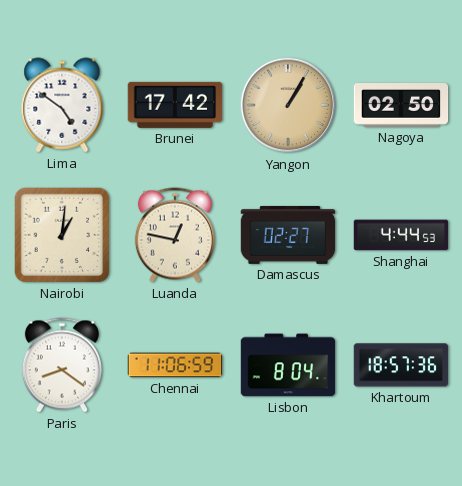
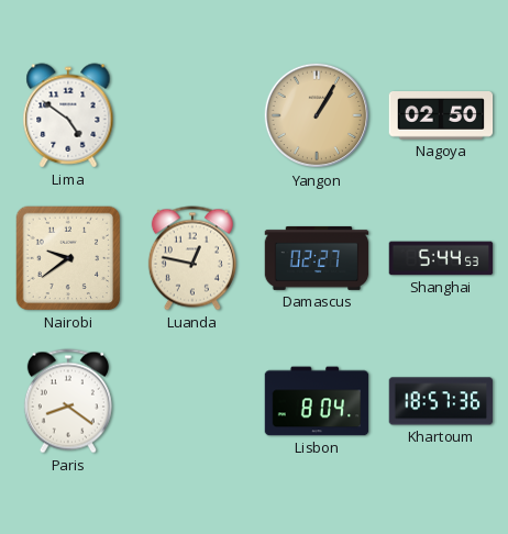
Brunei: 17:42 -> none
Nairobi: 1:01 -> 9:39
Shanghai: 4:44 -> 5:44
Chennai: 11:06 -> none
